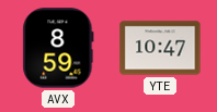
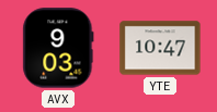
AVX: 8:59 -> 9:03
